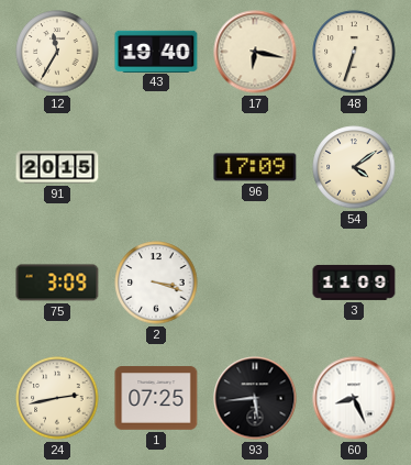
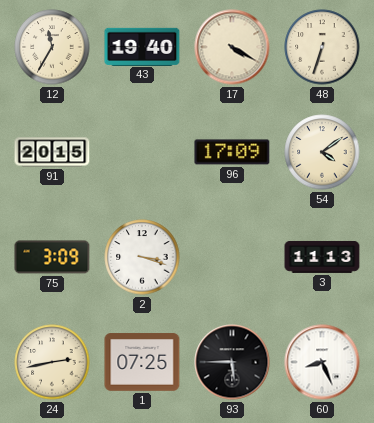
17: 6:17 -> 4:20
3: 11:09 -> 11:13
93: 5:44 -> 5:45
